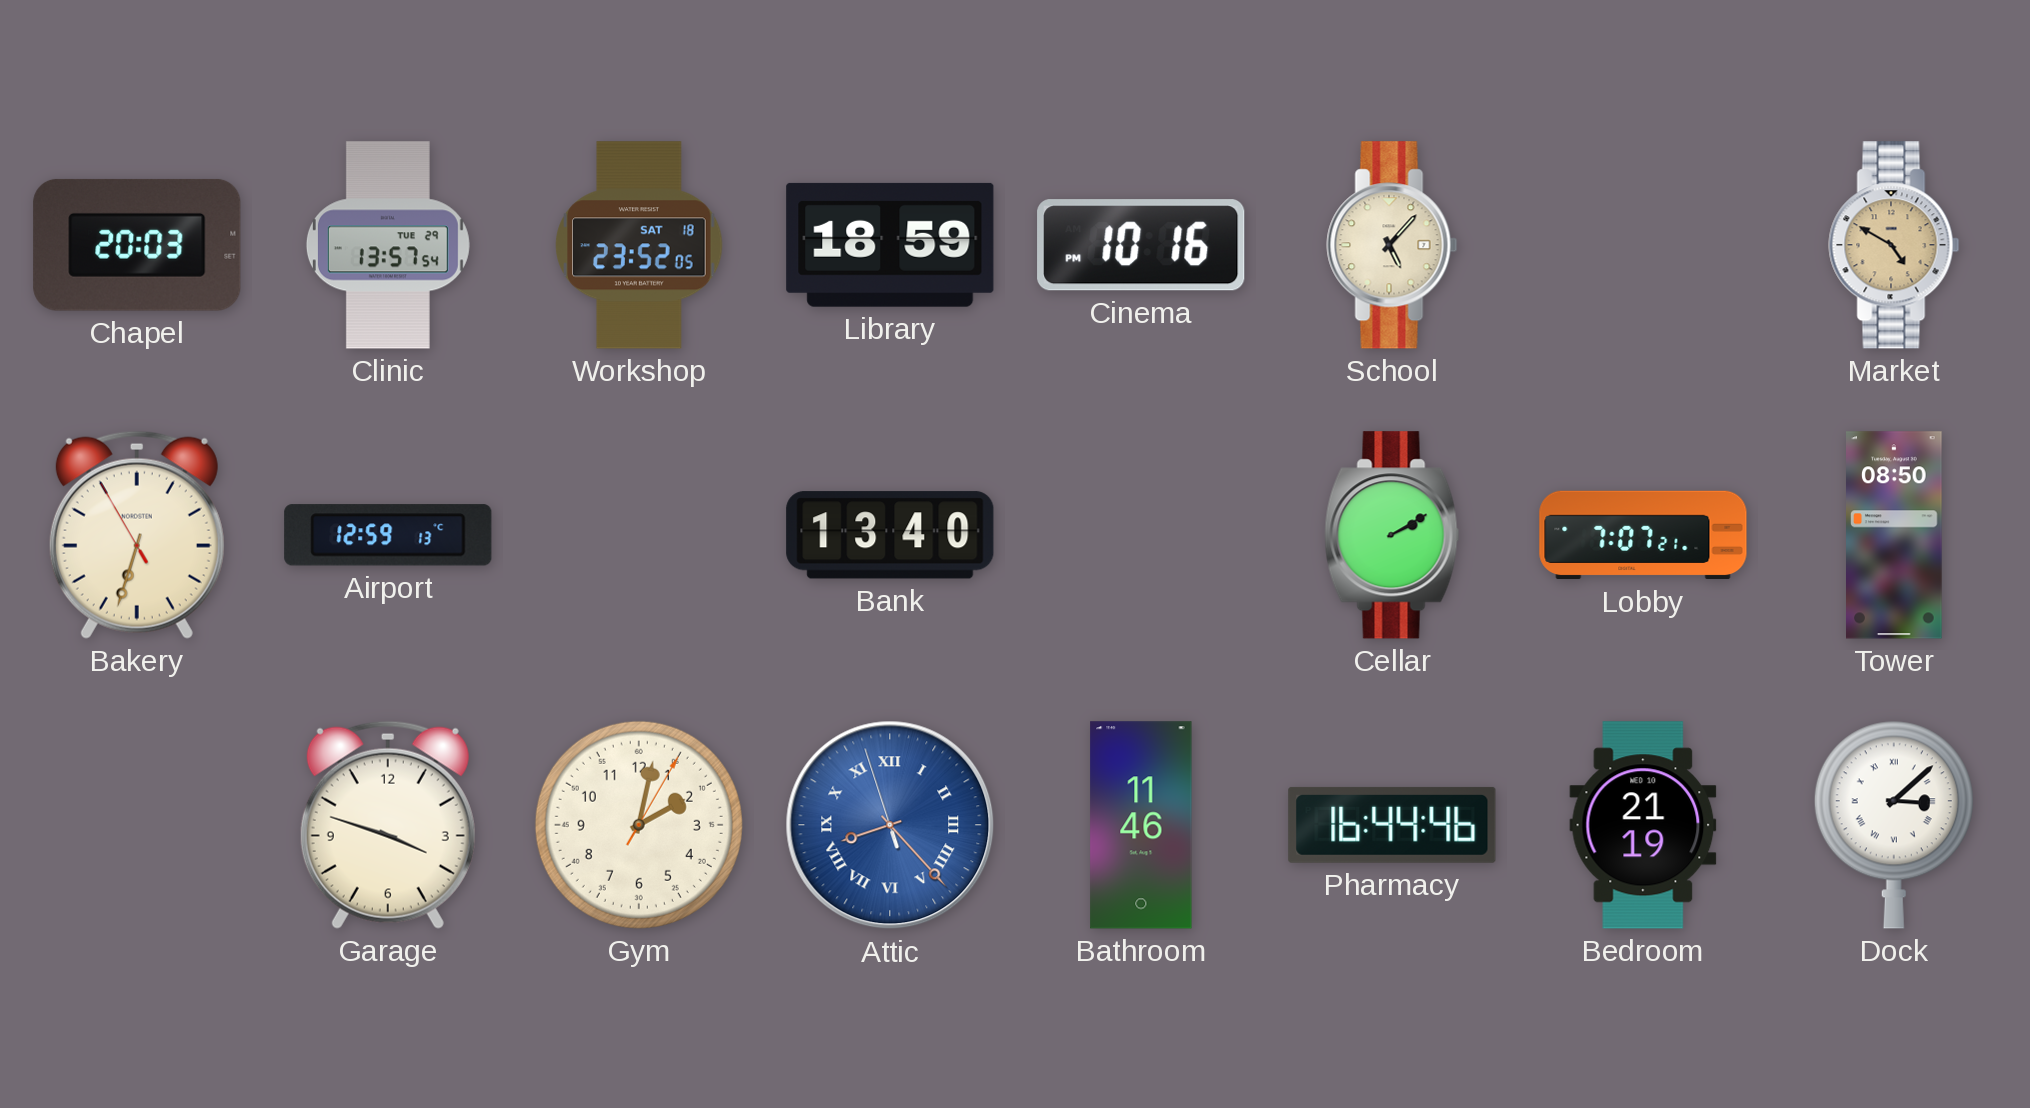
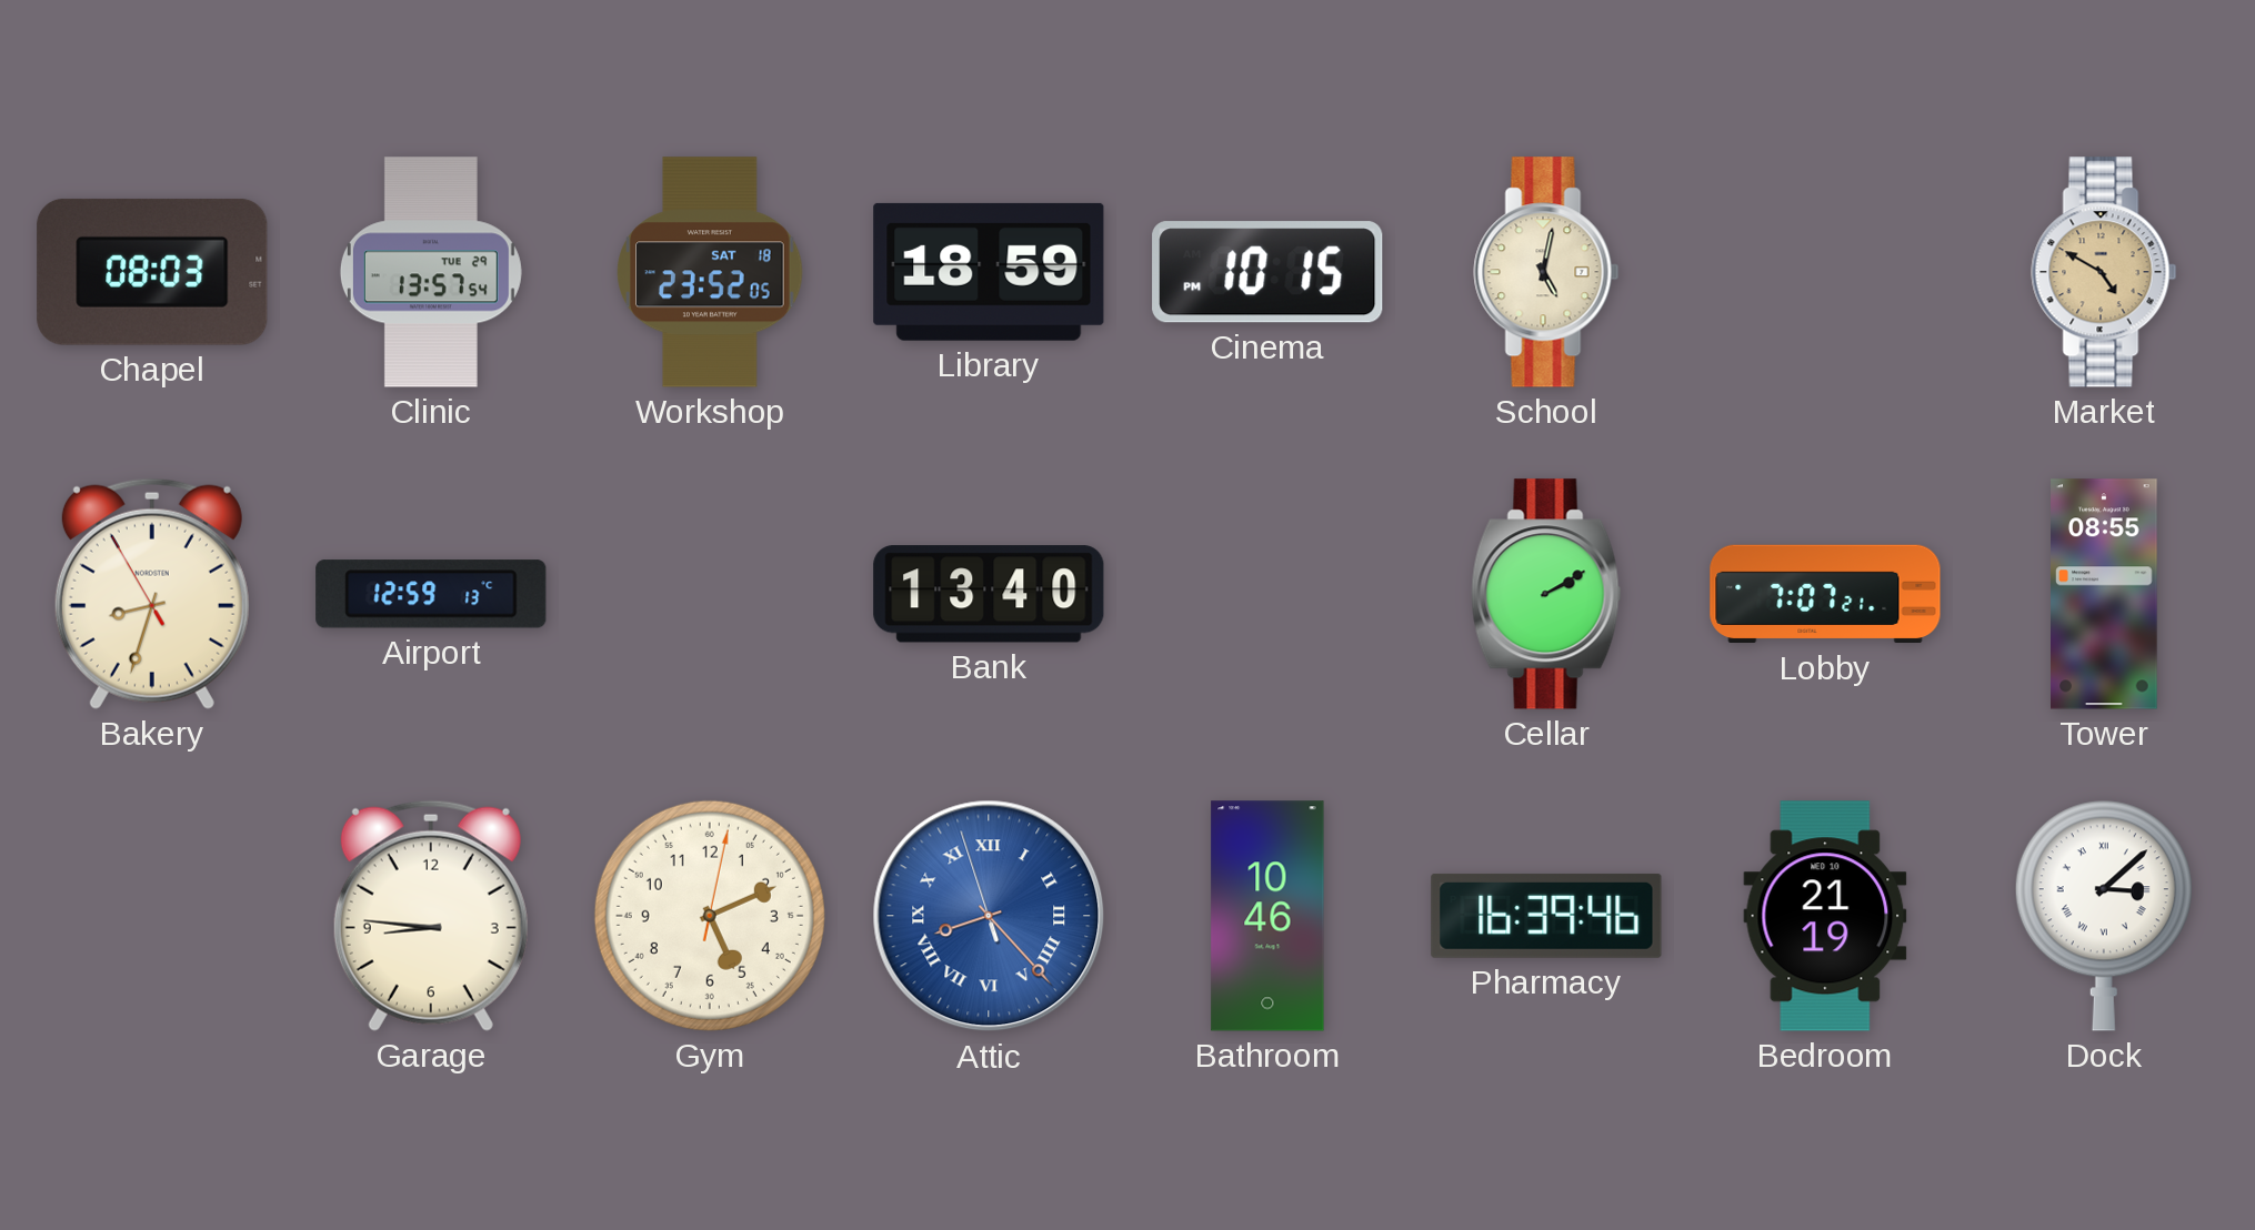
Chapel: 20:03 -> 08:03
Cinema: 10:16 -> 10:15
School: 5:07 -> 5:02
Bakery: 6:32 -> 8:32
Tower: 08:50 -> 08:55
Garage: 3:48 -> 8:46
Gym: 2:02 -> 5:11
Bathroom: 11:46 -> 10:46
Pharmacy: 16:44 -> 16:39
